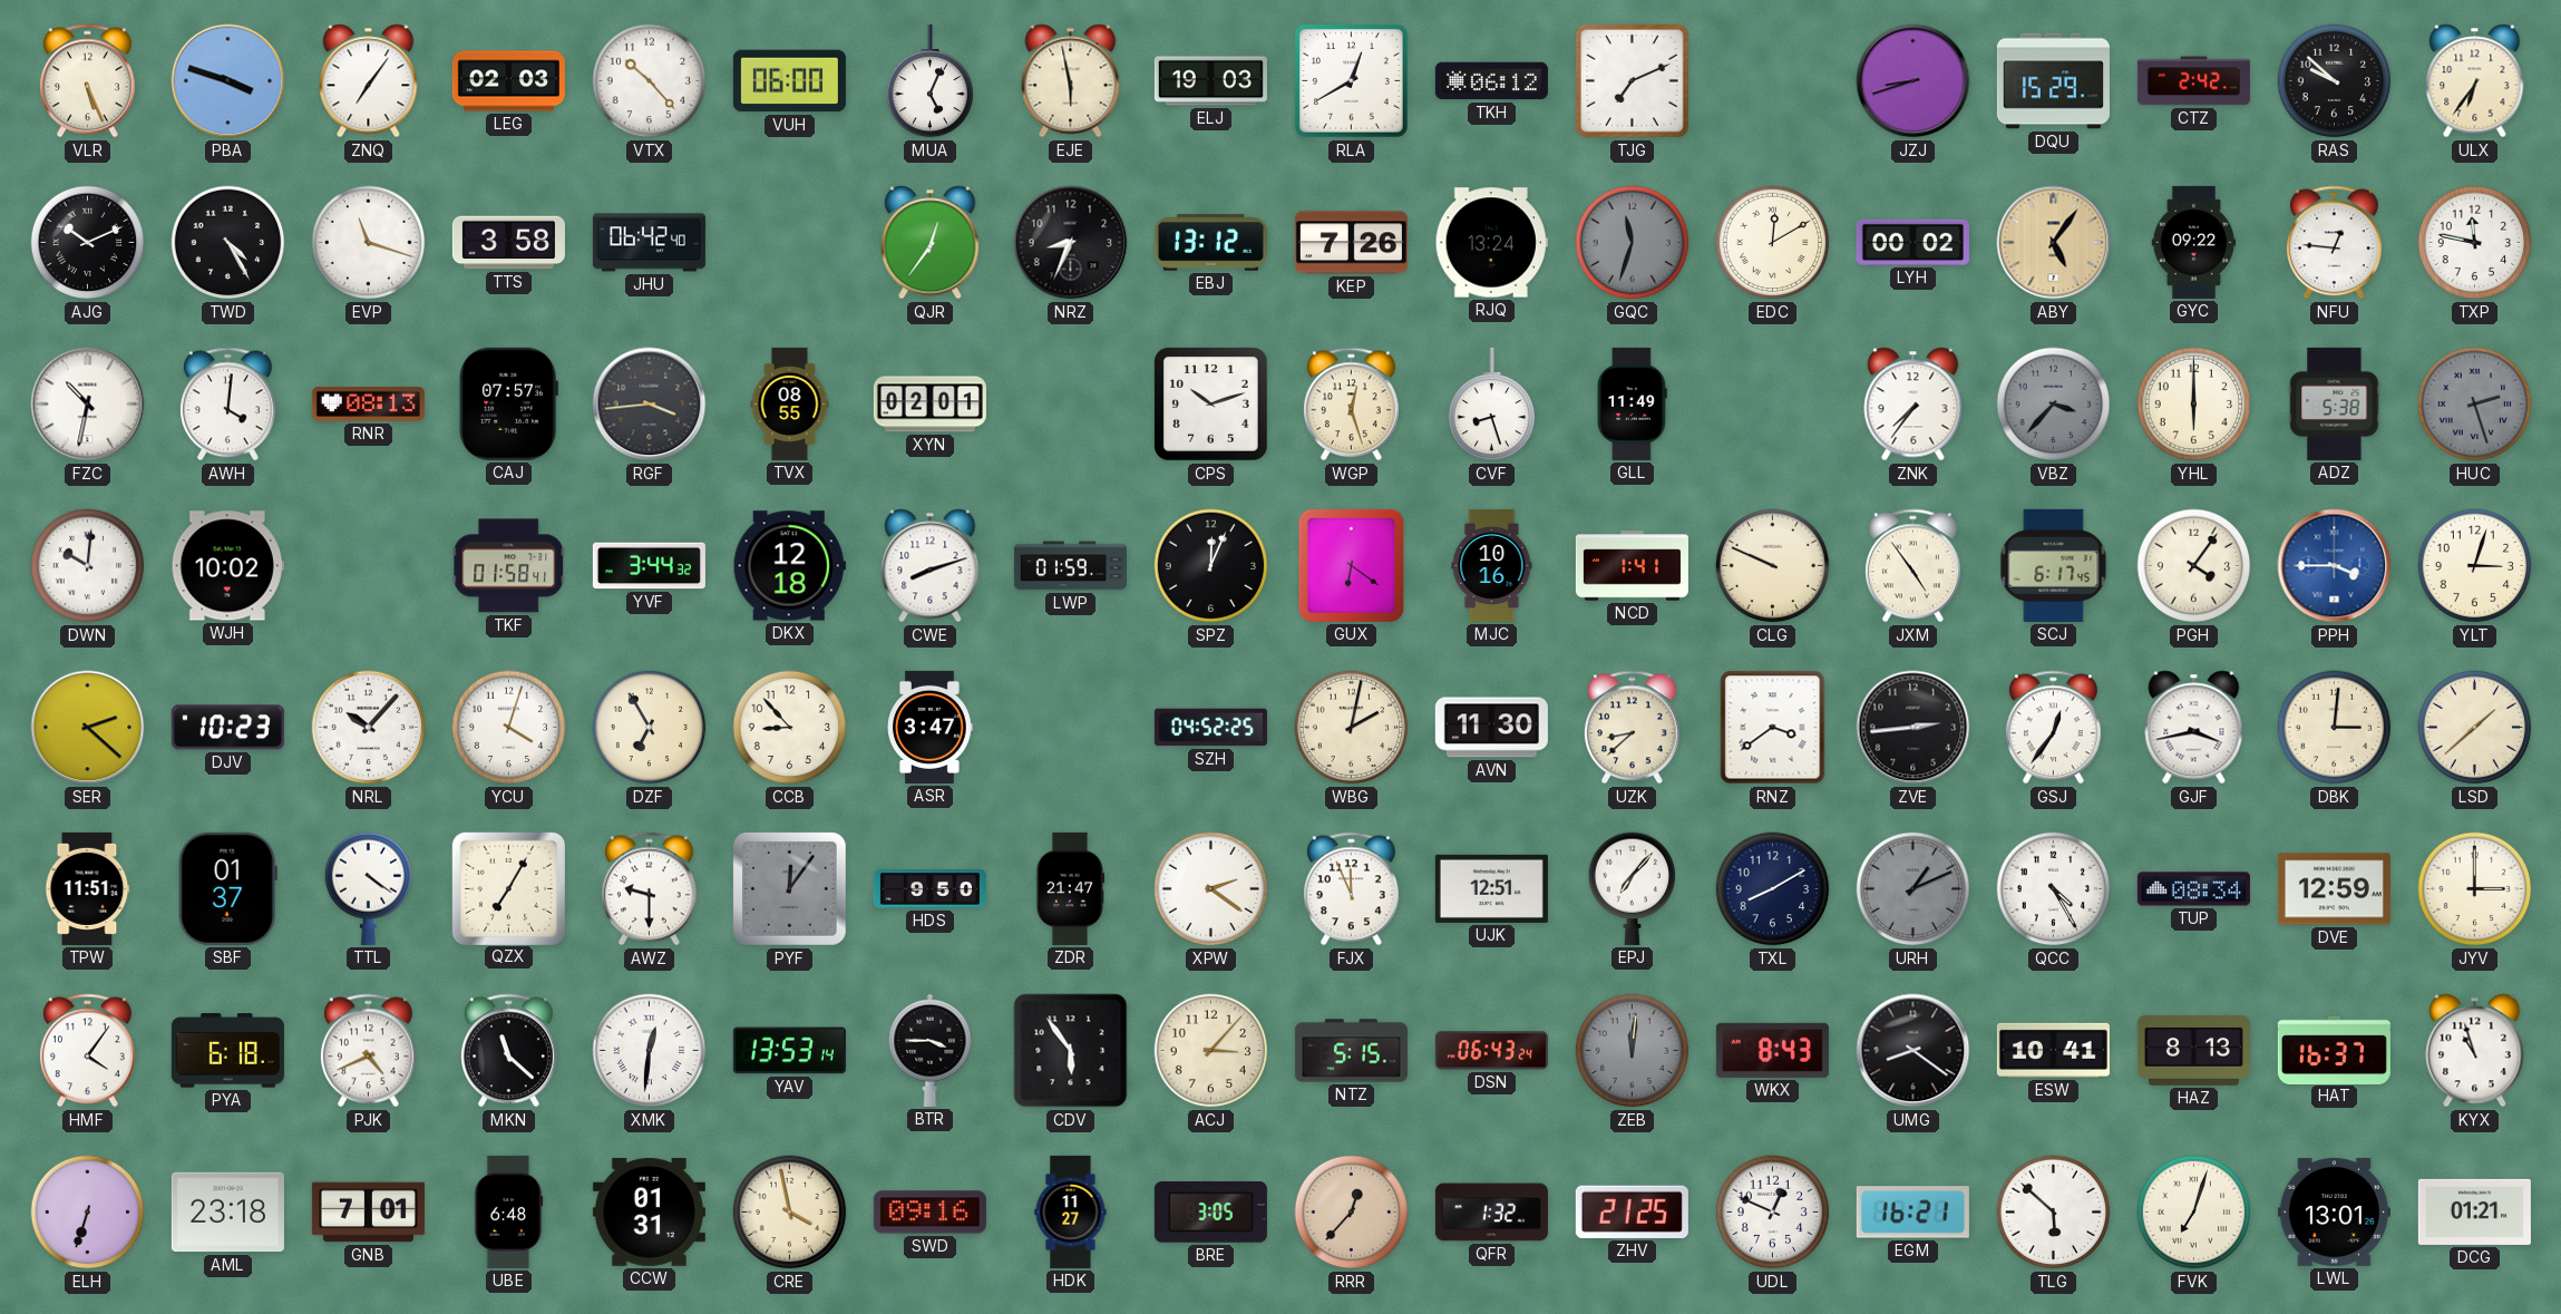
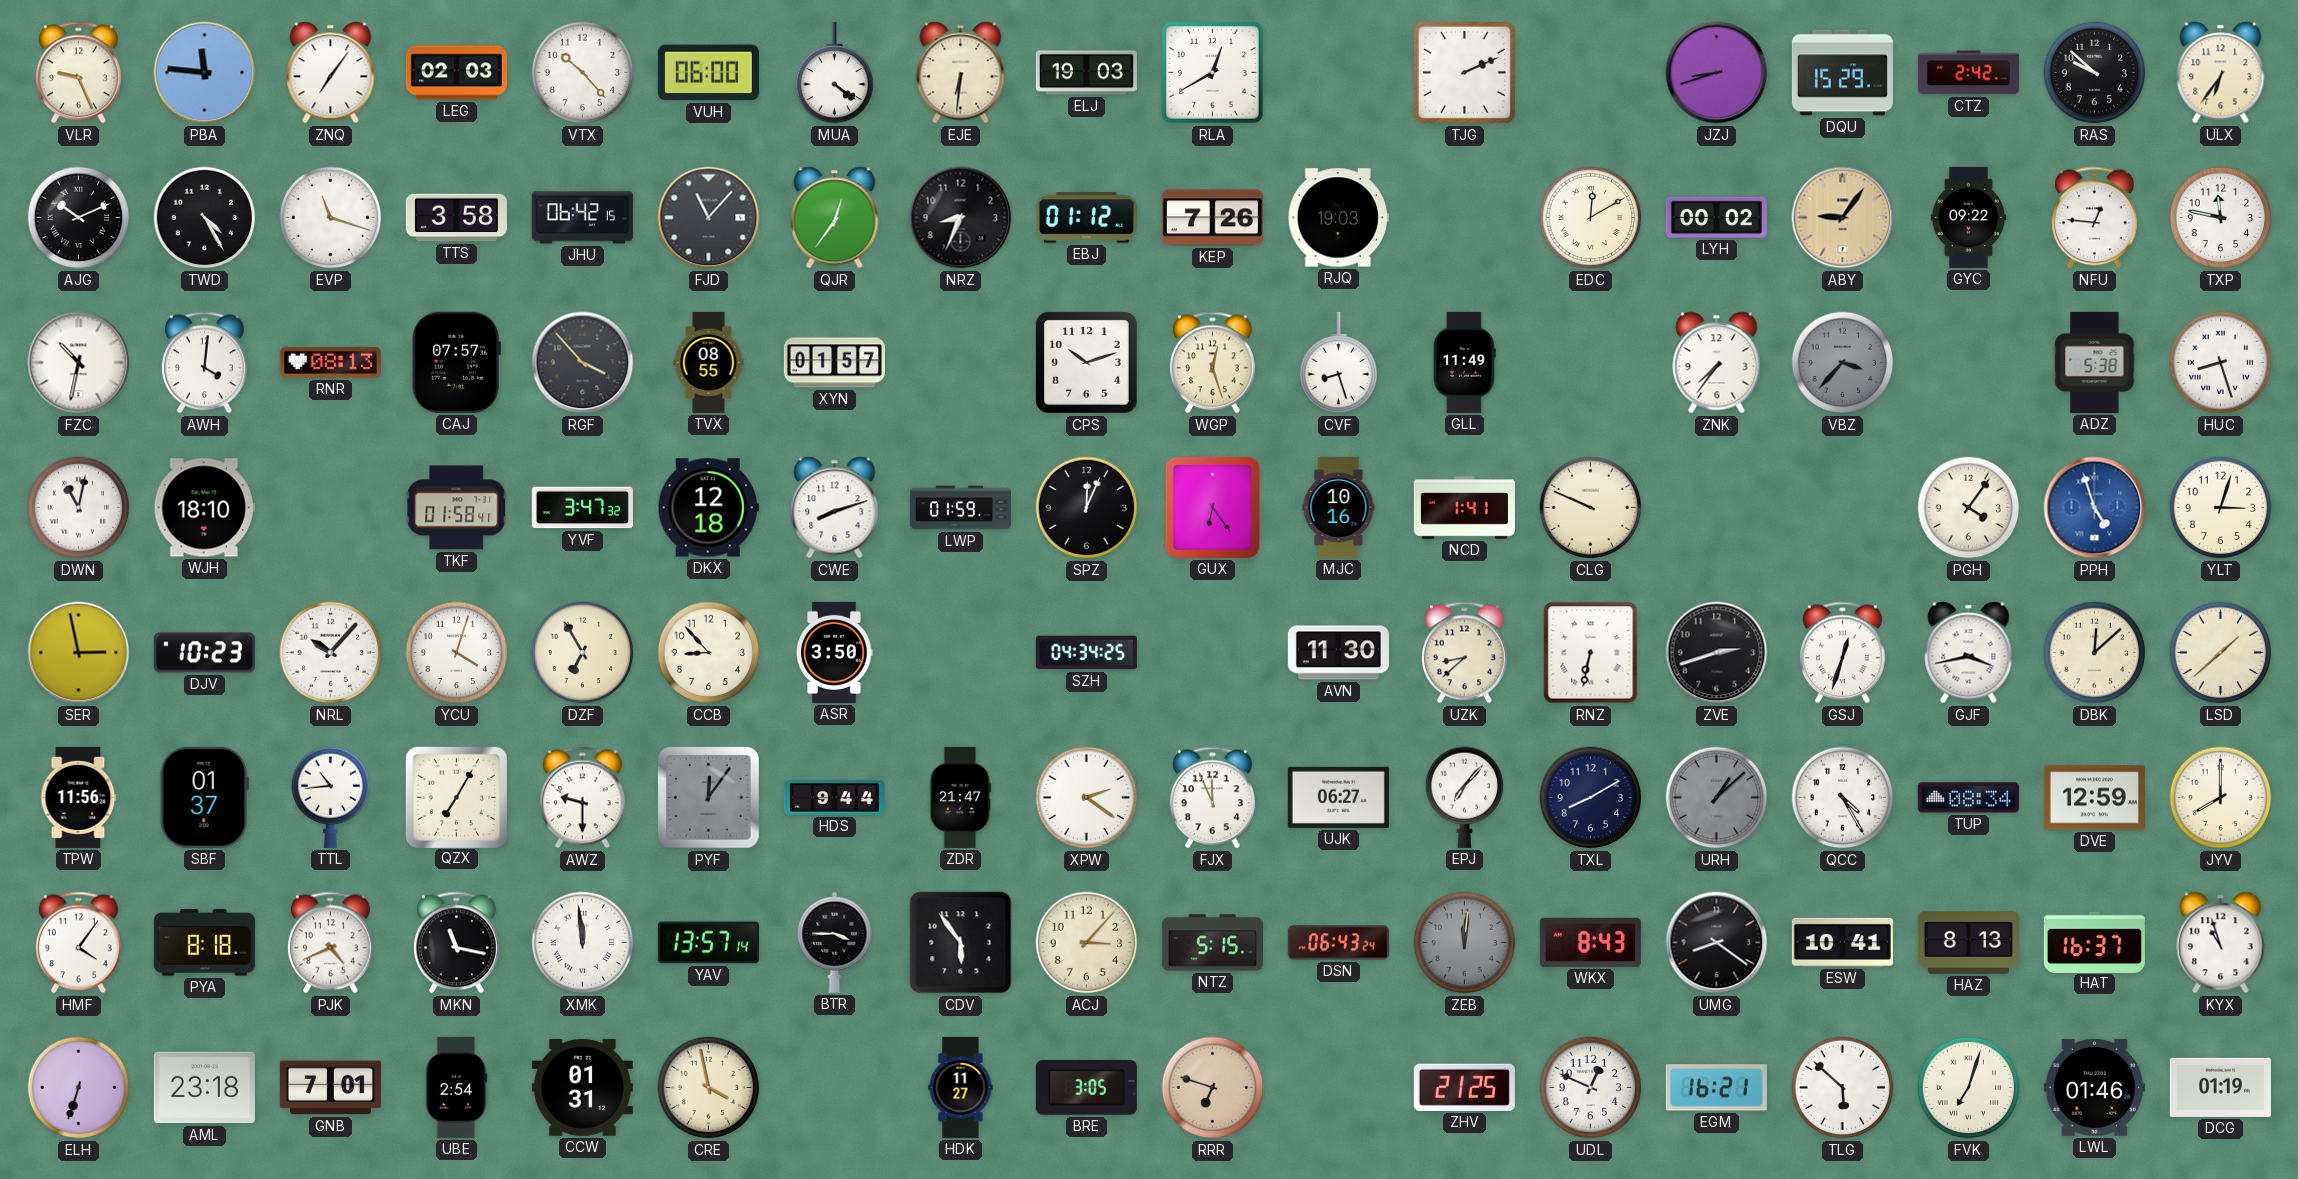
VLR: 5:26 -> 9:26
PBA: 3:48 -> 11:46
MUA: 5:04 -> 4:21
EJE: 5:58 -> 6:31
TKH: 06:12 -> none
TJG: 7:11 -> 2:11
JHU: 06:42:40 -> 06:42:15
FJD: none -> 11:07
EBJ: 13:12 -> 01:12
RJQ: 13:24 -> 19:03
GQC: 11:33 -> none
ABY: 5:06 -> 9:06
RGF: 3:44 -> 3:53
XYN: 02:01 -> 01:57
YHL: 6:00 -> none
HUC: 2:27 -> 8:27
HUC dial: grey -> white
DWN: 10:01 -> 11:02
WJH: 10:02 -> 18:10
YVF: 3:44 -> 3:47
GUX: 6:21 -> 6:24
JXM: 4:54 -> none
SCJ: 6:17 -> none
PPH: 3:45 -> 4:57
SER: 2:22 -> 2:58
ASR: 3:47 -> 3:50
SZH: 04:52 -> 04:34
WBG: 2:02 -> none
RNZ: 3:39 -> 6:32
ZVE: 2:44 -> 2:42
GSJ: 12:36 -> 12:33
DBK: 3:01 -> 12:08
TPW: 11:51 -> 11:56
TTL: 4:21 -> 10:44
HDS: 9:50 -> 9:44
UJK: 12:51 -> 06:27
URH: 1:11 -> 1:08
JYV: 3:00 -> 8:00
PYA: 6:18 -> 8:18
MKN: 11:22 -> 11:17
XMK: 12:31 -> 11:59
YAV: 13:53 -> 13:57
UBE: 6:48 -> 2:54
SWD: 09:16 -> none
RRR: 12:37 -> 6:48
QFR: 1:32 -> none
LWL: 13:01 -> 01:46
DCG: 01:21 -> 01:19
